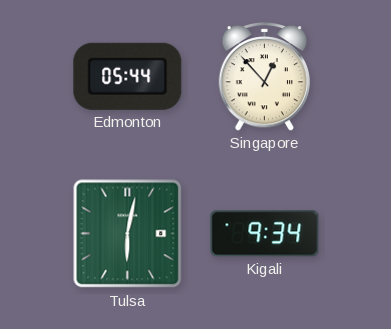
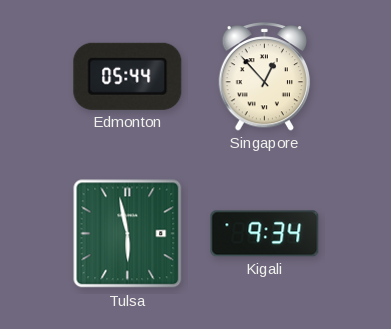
Tulsa: 6:02 -> 5:58
